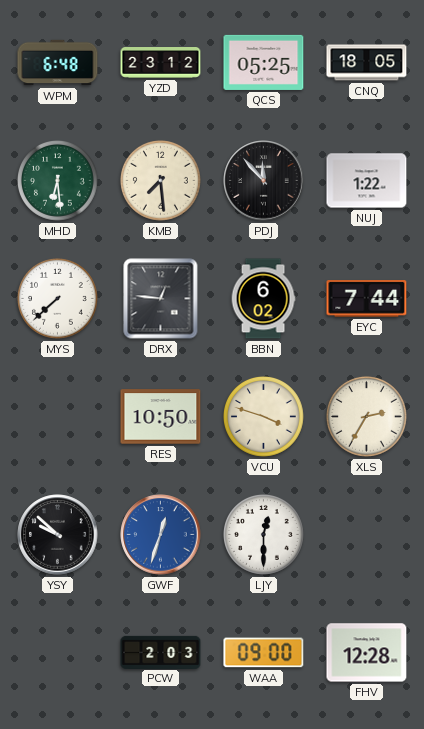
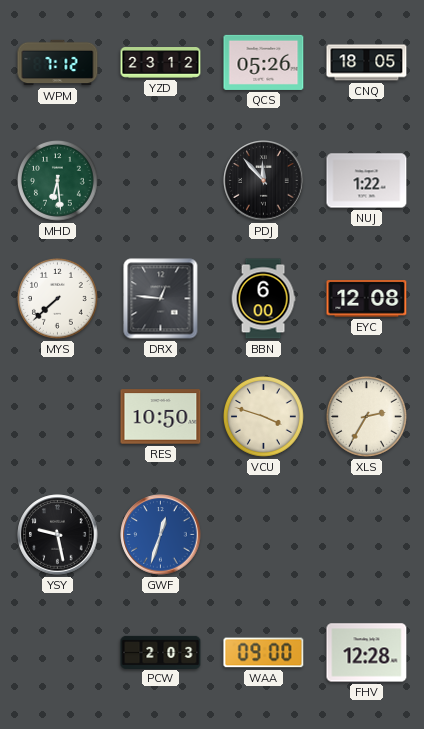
WPM: 6:48 -> 7:12
QCS: 05:25 -> 05:26
KMB: 7:29 -> none
BBN: 6:02 -> 6:00
EYC: 7:44 -> 12:08
YSY: 9:52 -> 9:28
LJY: 12:30 -> none
